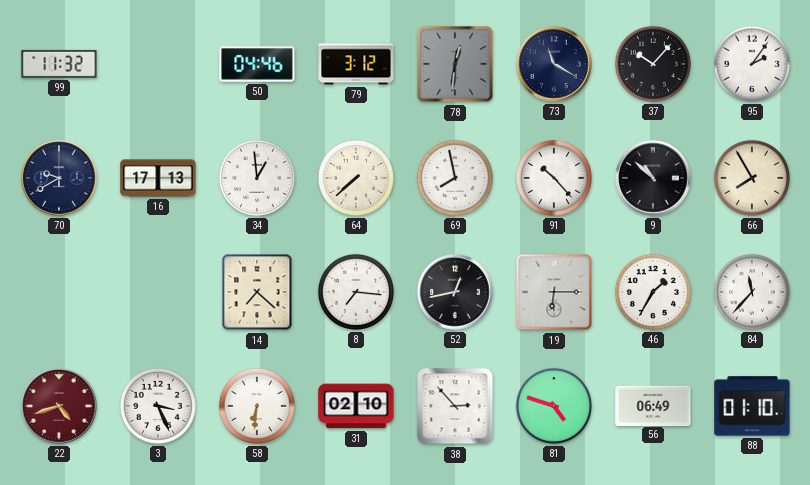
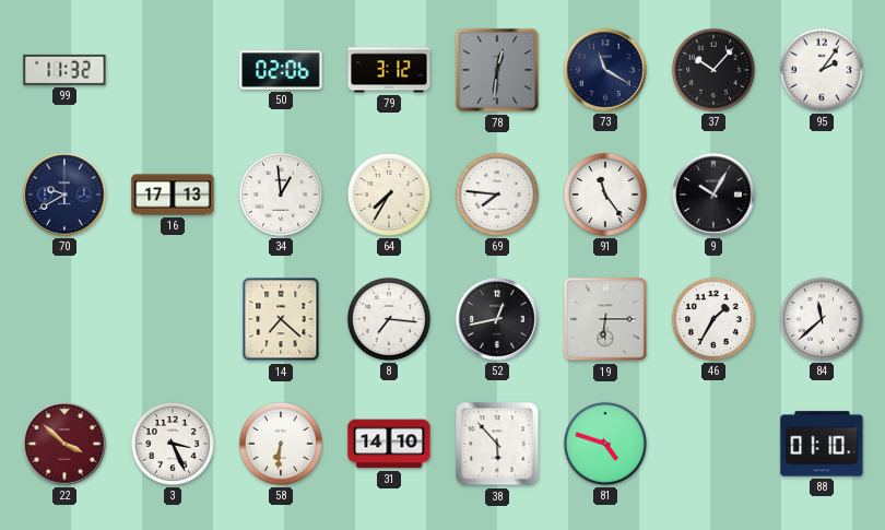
50: 04:46 -> 02:06
64: 7:38 -> 7:35
69: 7:58 -> 7:46
91: 10:23 -> 11:24
9: 10:52 -> 10:05
66: 7:55 -> none
84: 11:37 -> 11:38
22: 4:42 -> 3:52
31: 02:10 -> 14:10
38: 2:53 -> 5:53
56: 06:49 -> none
